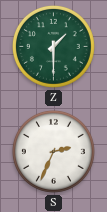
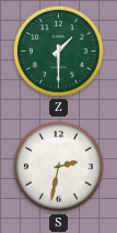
S: 2:34 -> 2:32
